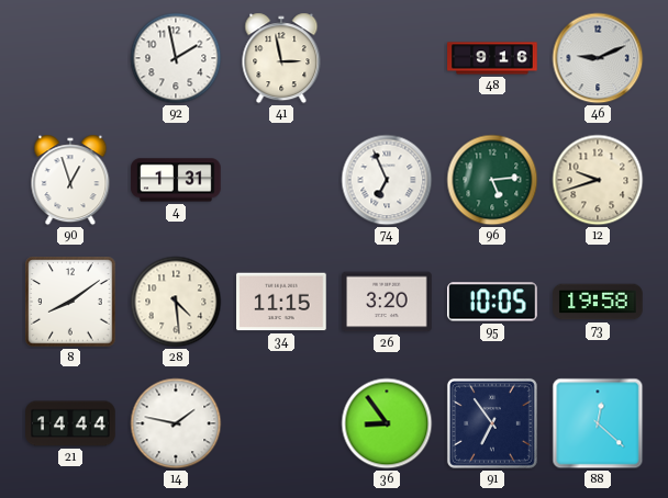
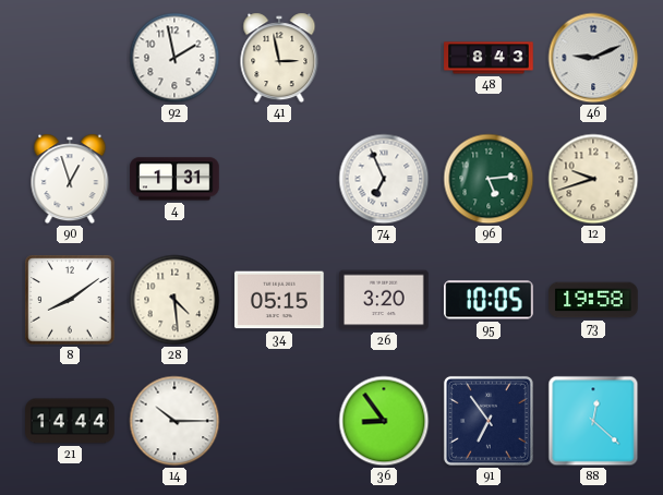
48: 9:16 -> 8:43
34: 11:15 -> 05:15
14: 1:47 -> 10:15
